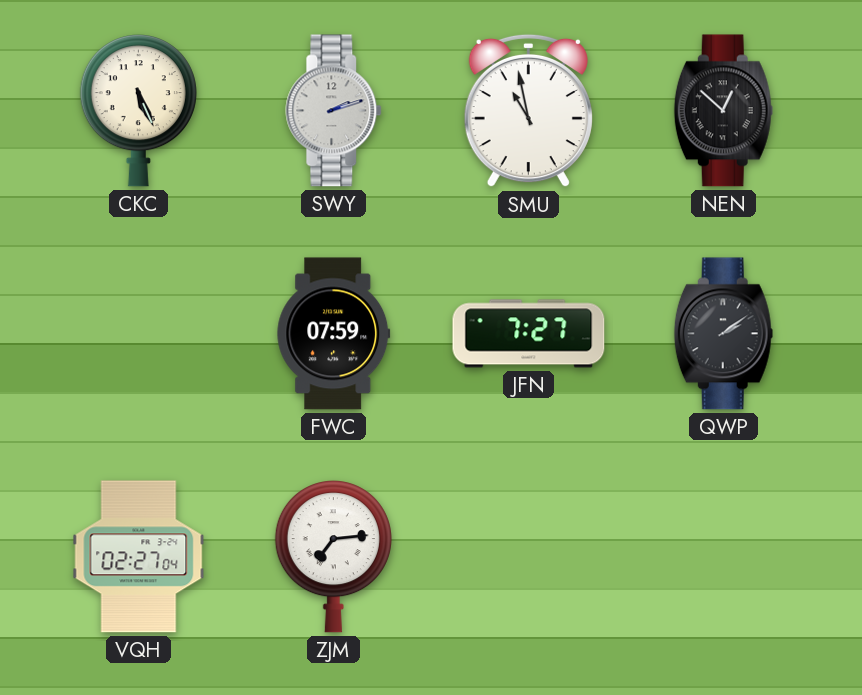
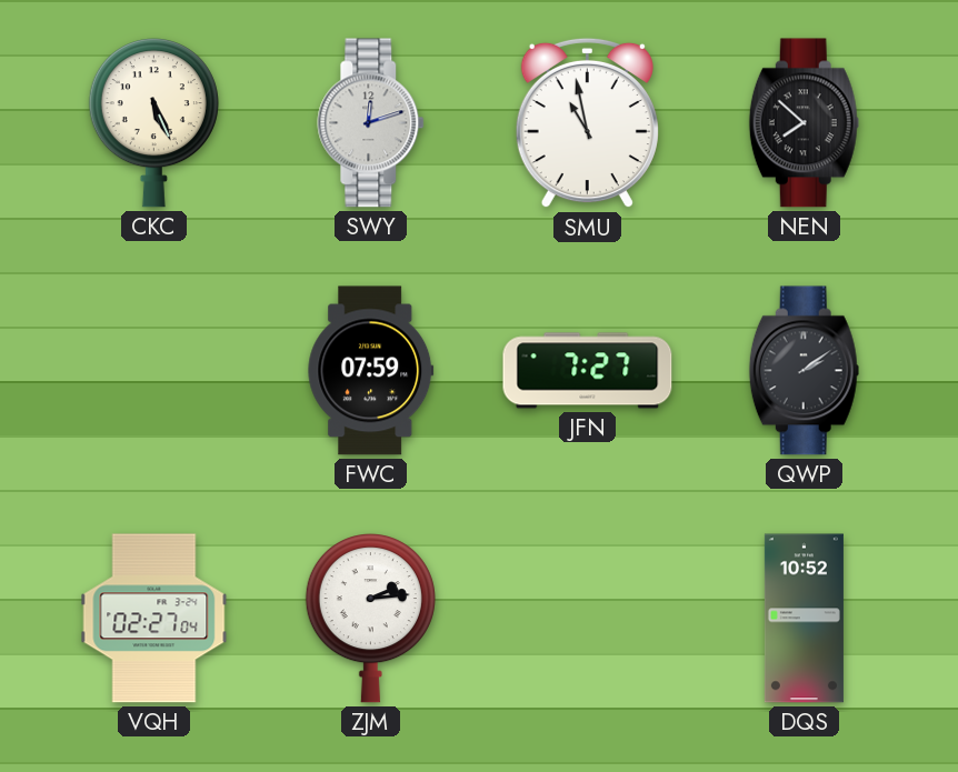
SWY: 2:12 -> 12:12
NEN: 12:52 -> 7:52
ZJM: 7:14 -> 2:14
DQS: none -> 10:52
